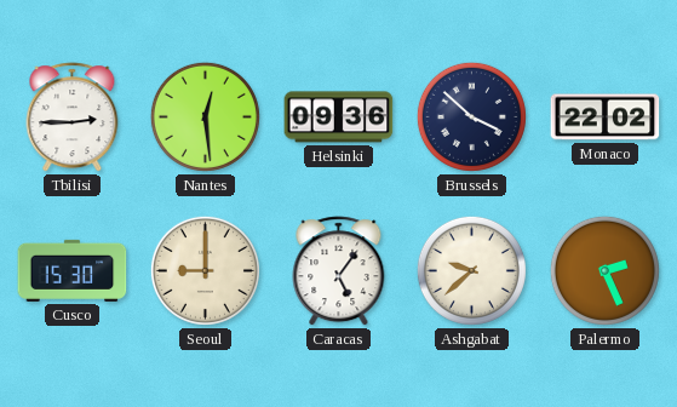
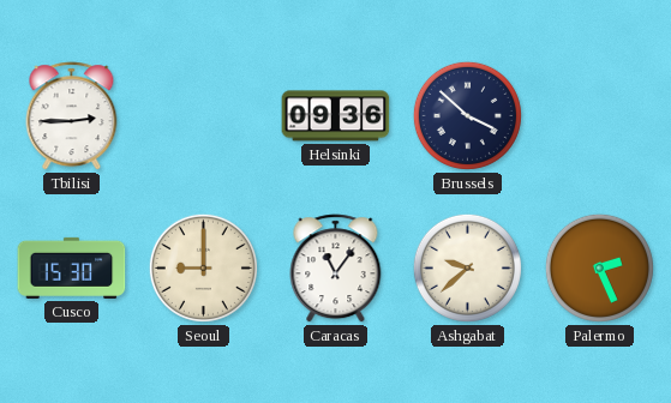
Nantes: 12:29 -> none
Monaco: 22:02 -> none
Caracas: 5:06 -> 11:06
